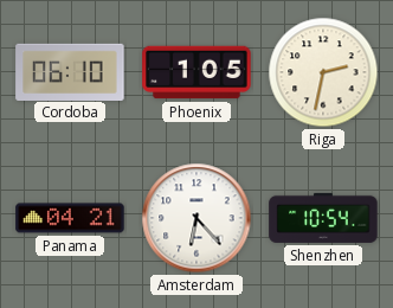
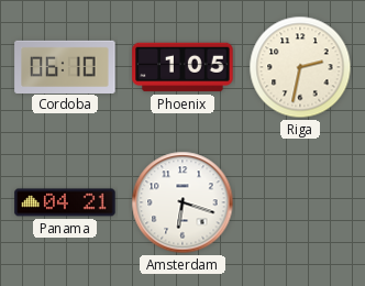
Amsterdam: 6:23 -> 6:18
Shenzhen: 10:54 -> none
